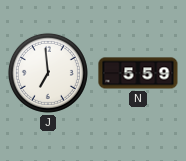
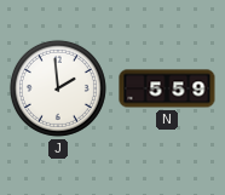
J: 6:59 -> 1:59
